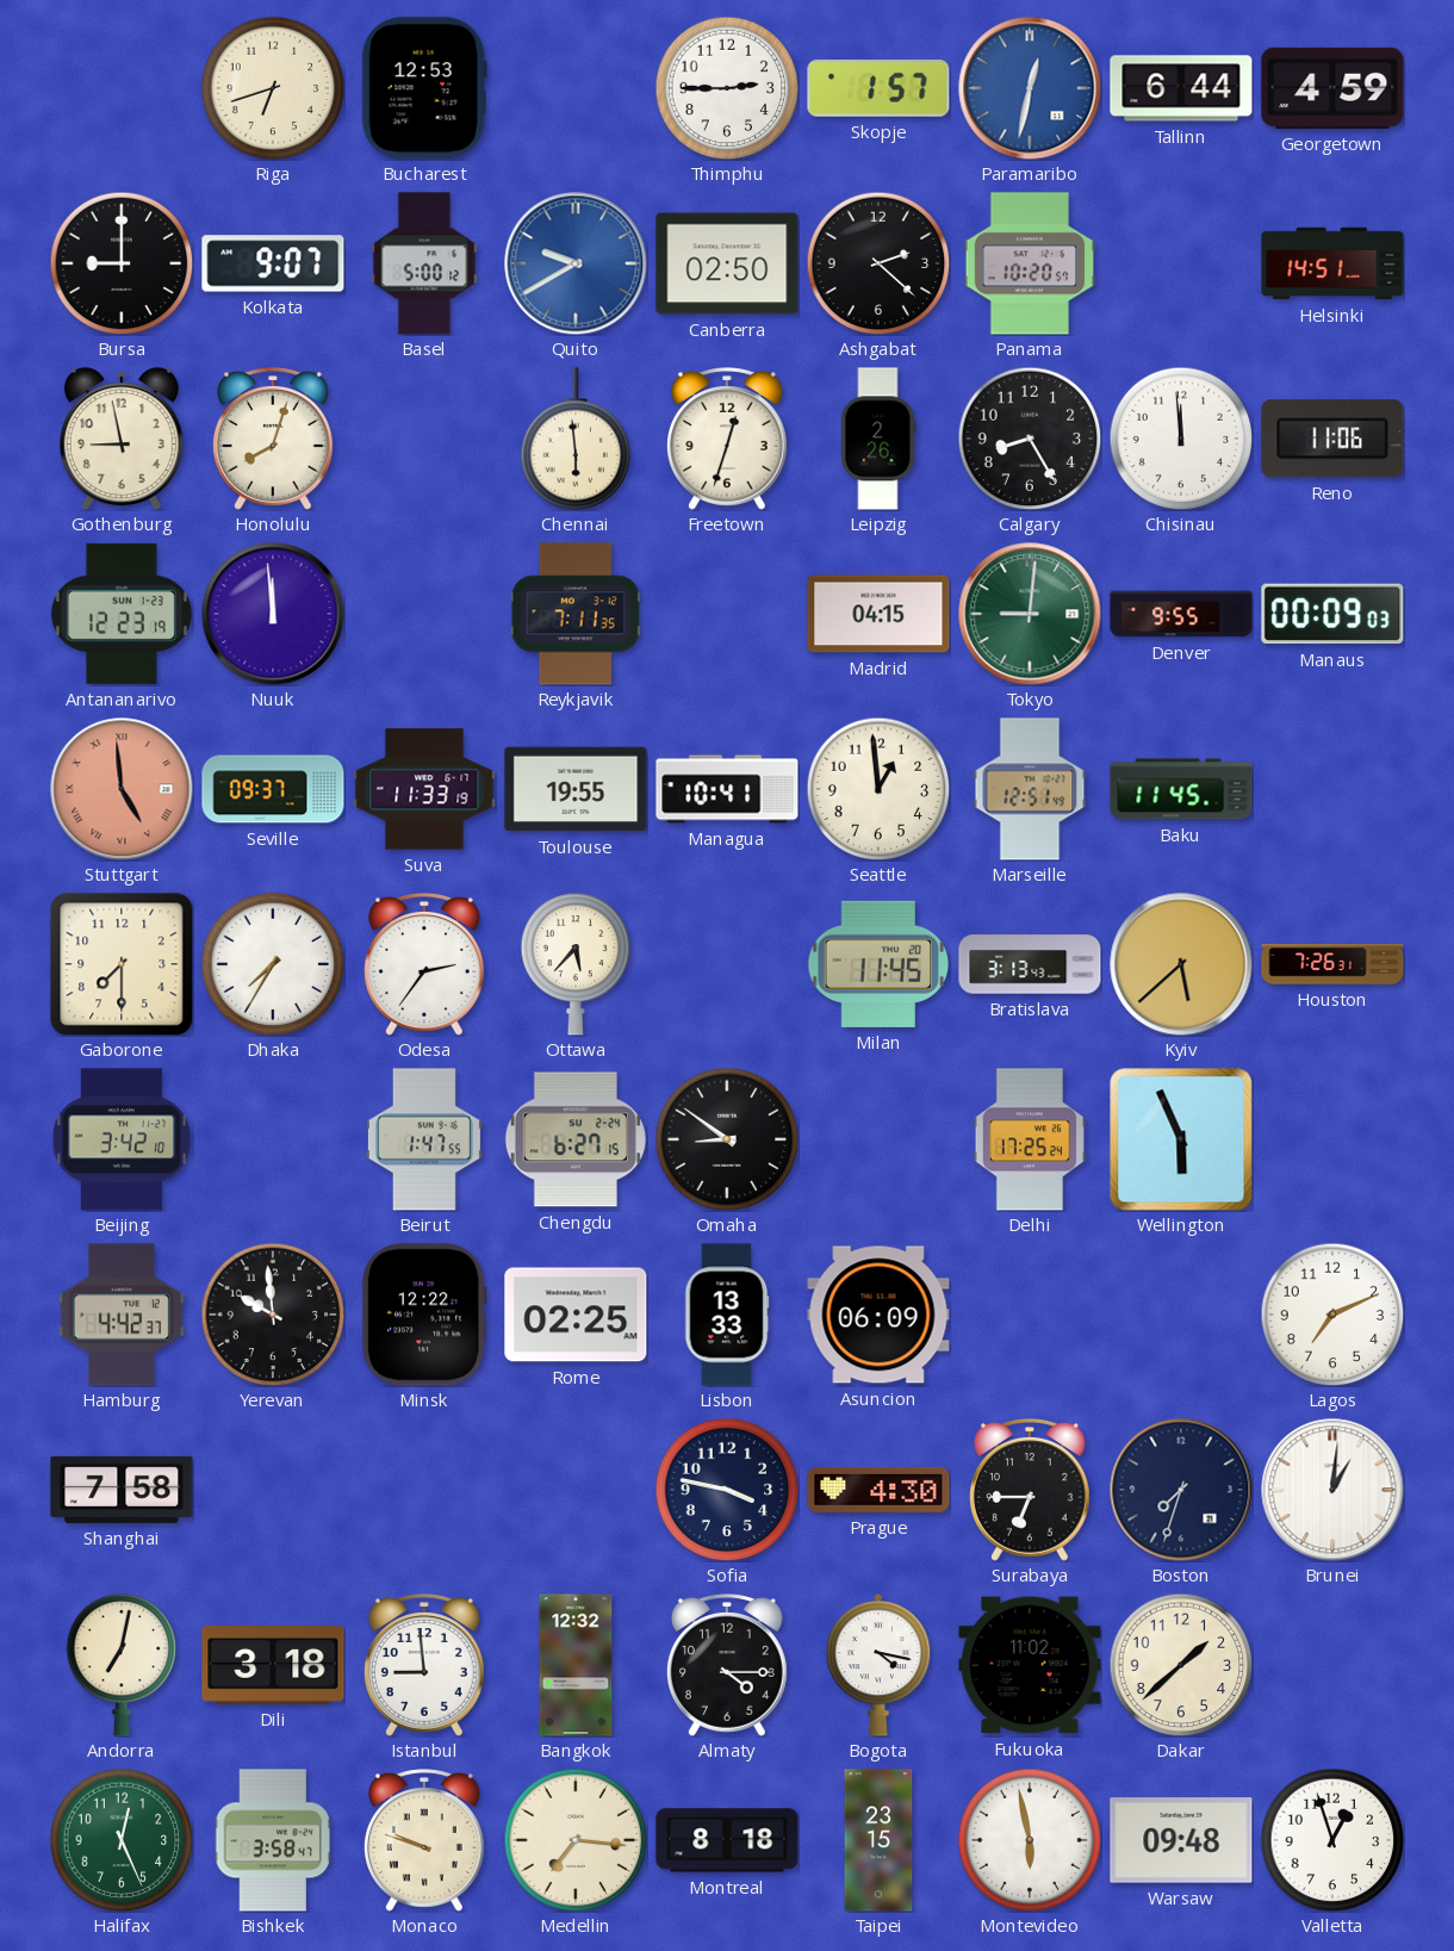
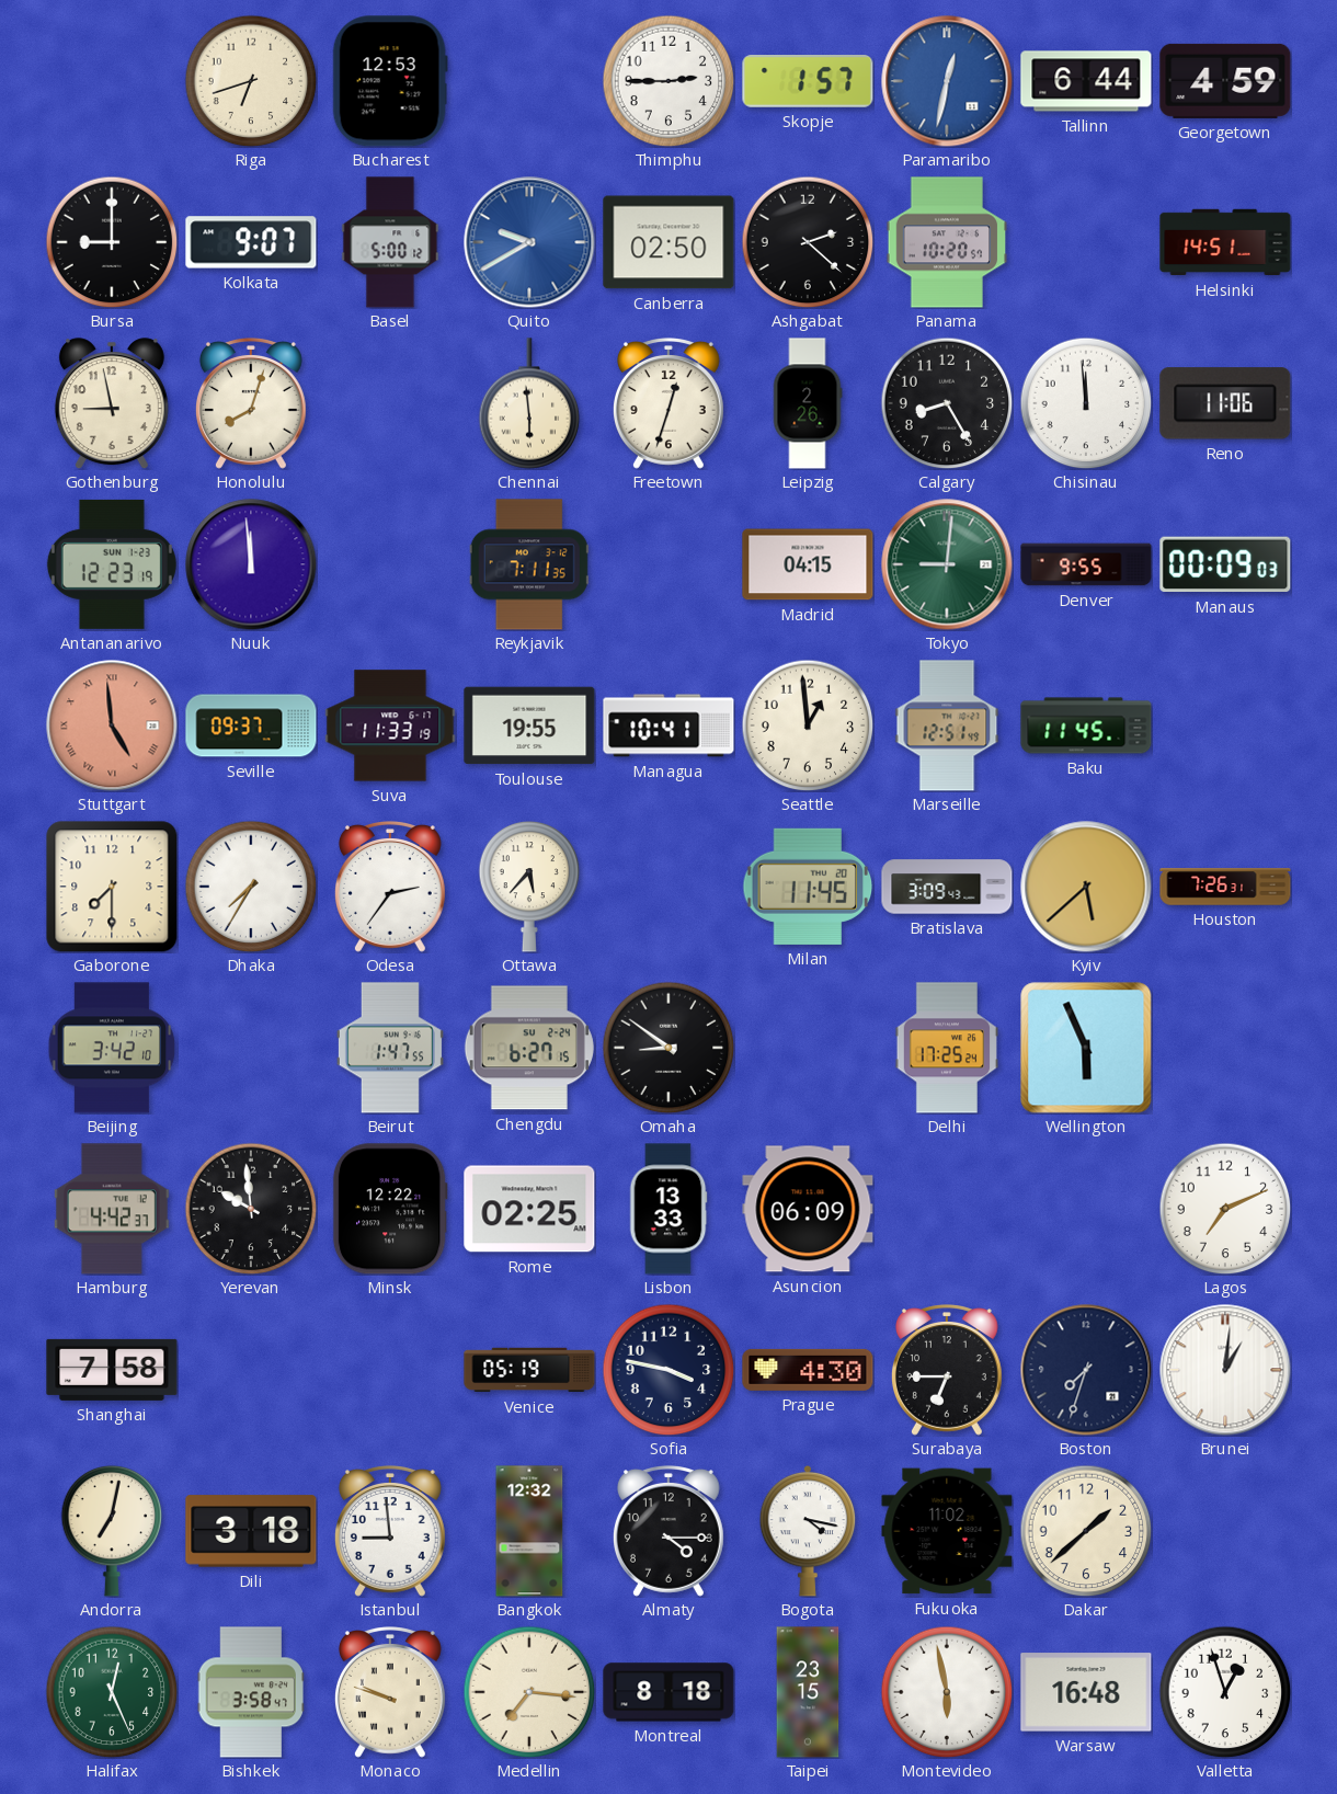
Bratislava: 3:13 -> 3:09
Venice: none -> 05:19
Warsaw: 09:48 -> 16:48
